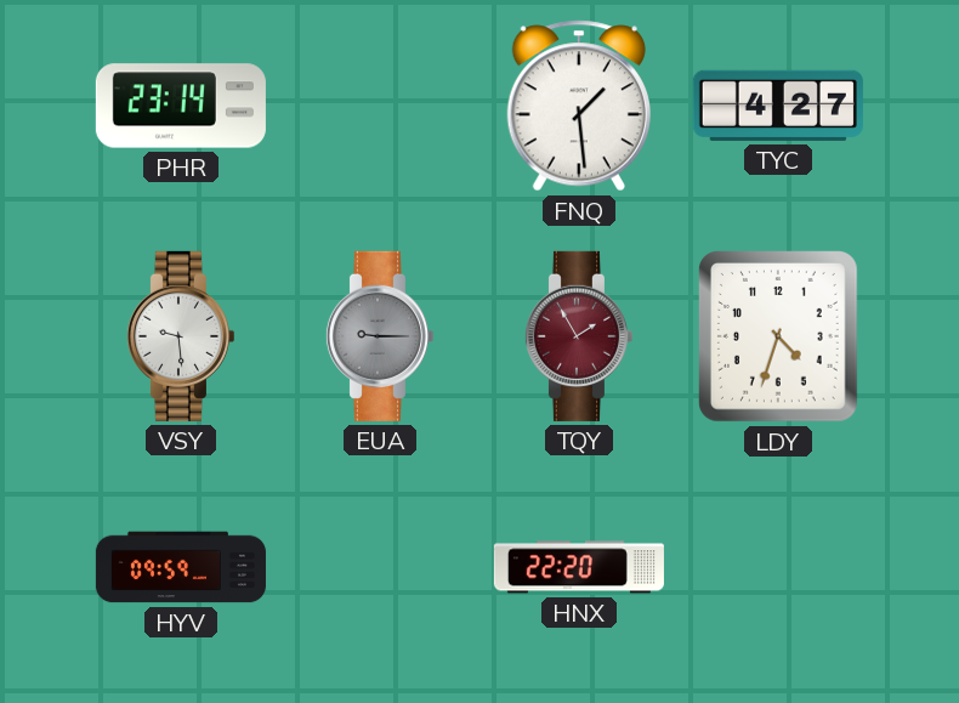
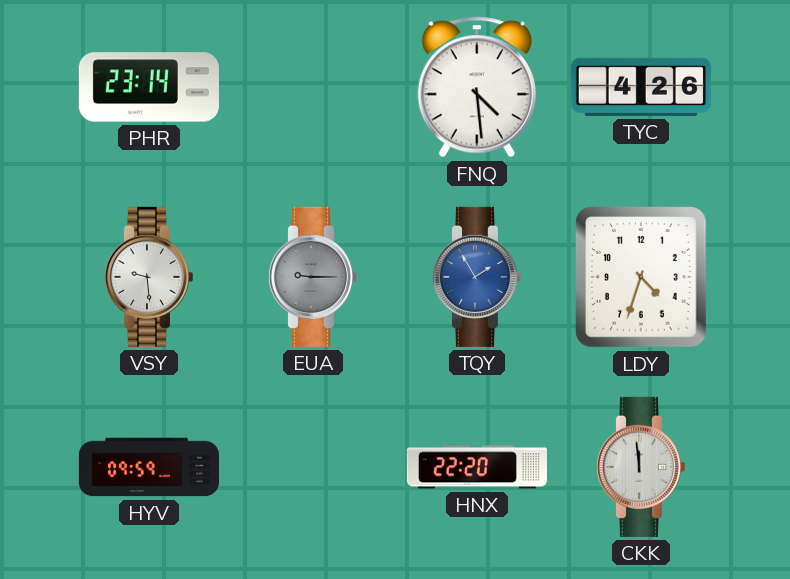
FNQ: 1:29 -> 4:29
TYC: 4:27 -> 4:26
TQY dial: burgundy -> blue
CKK: none -> 11:59
